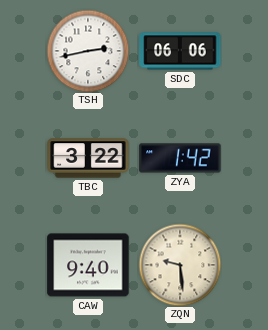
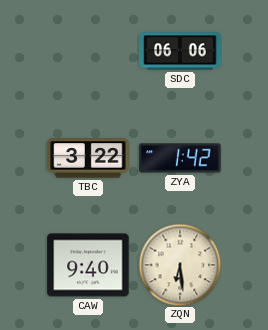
TSH: 2:43 -> none
ZQN: 9:29 -> 6:29
